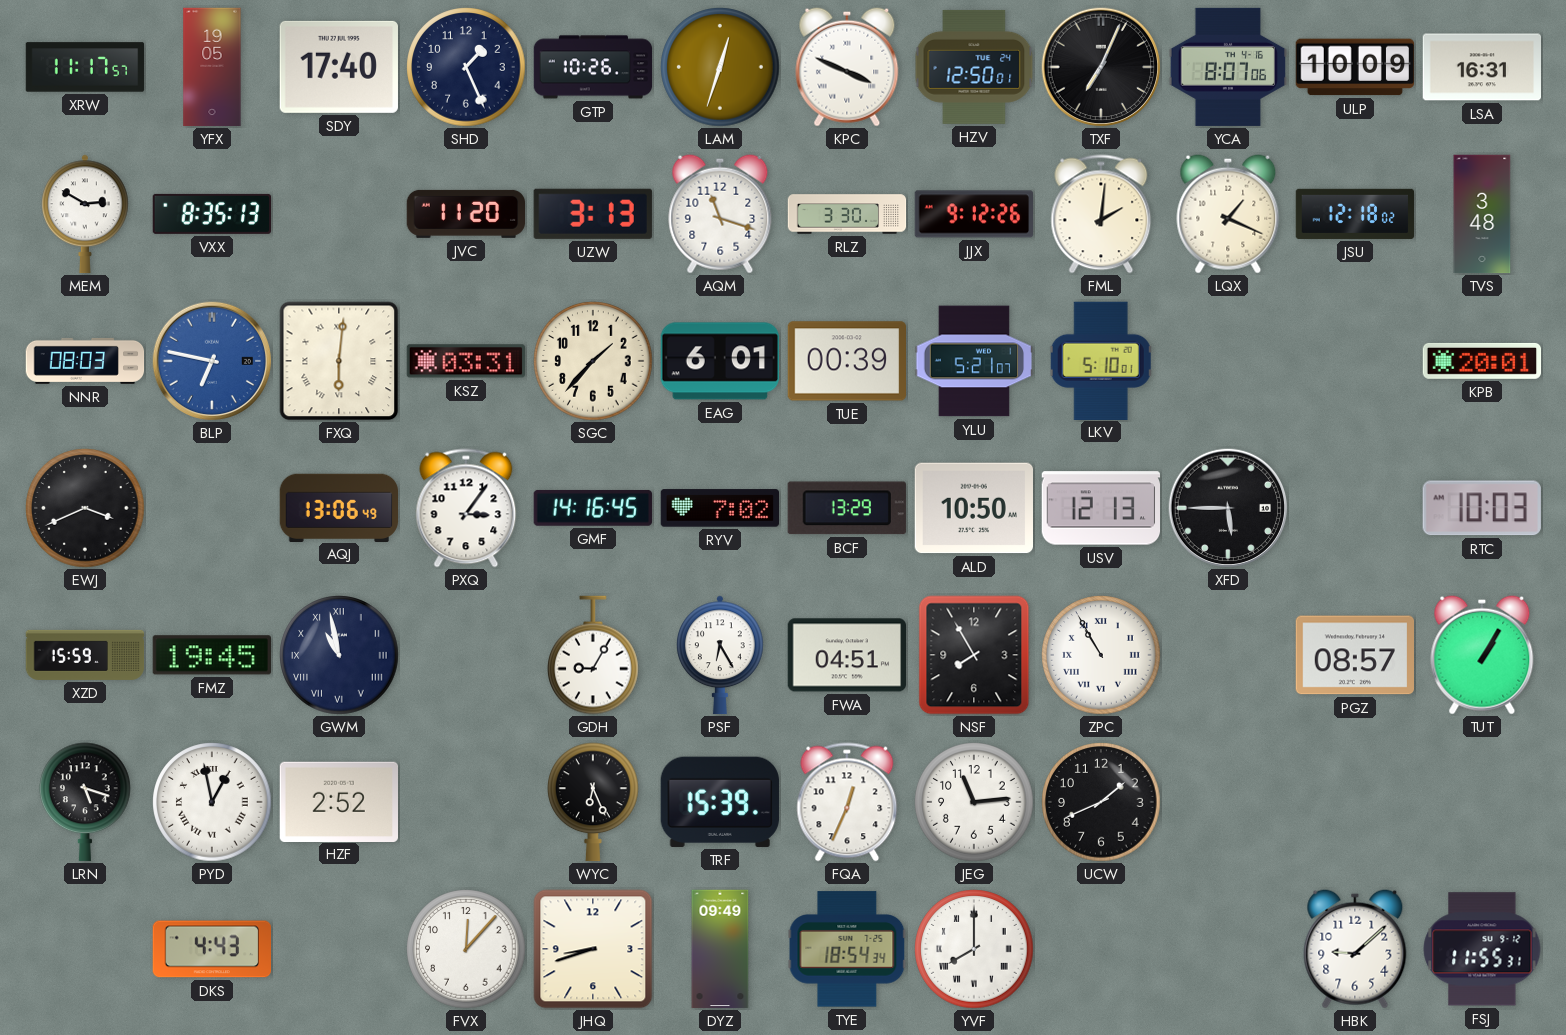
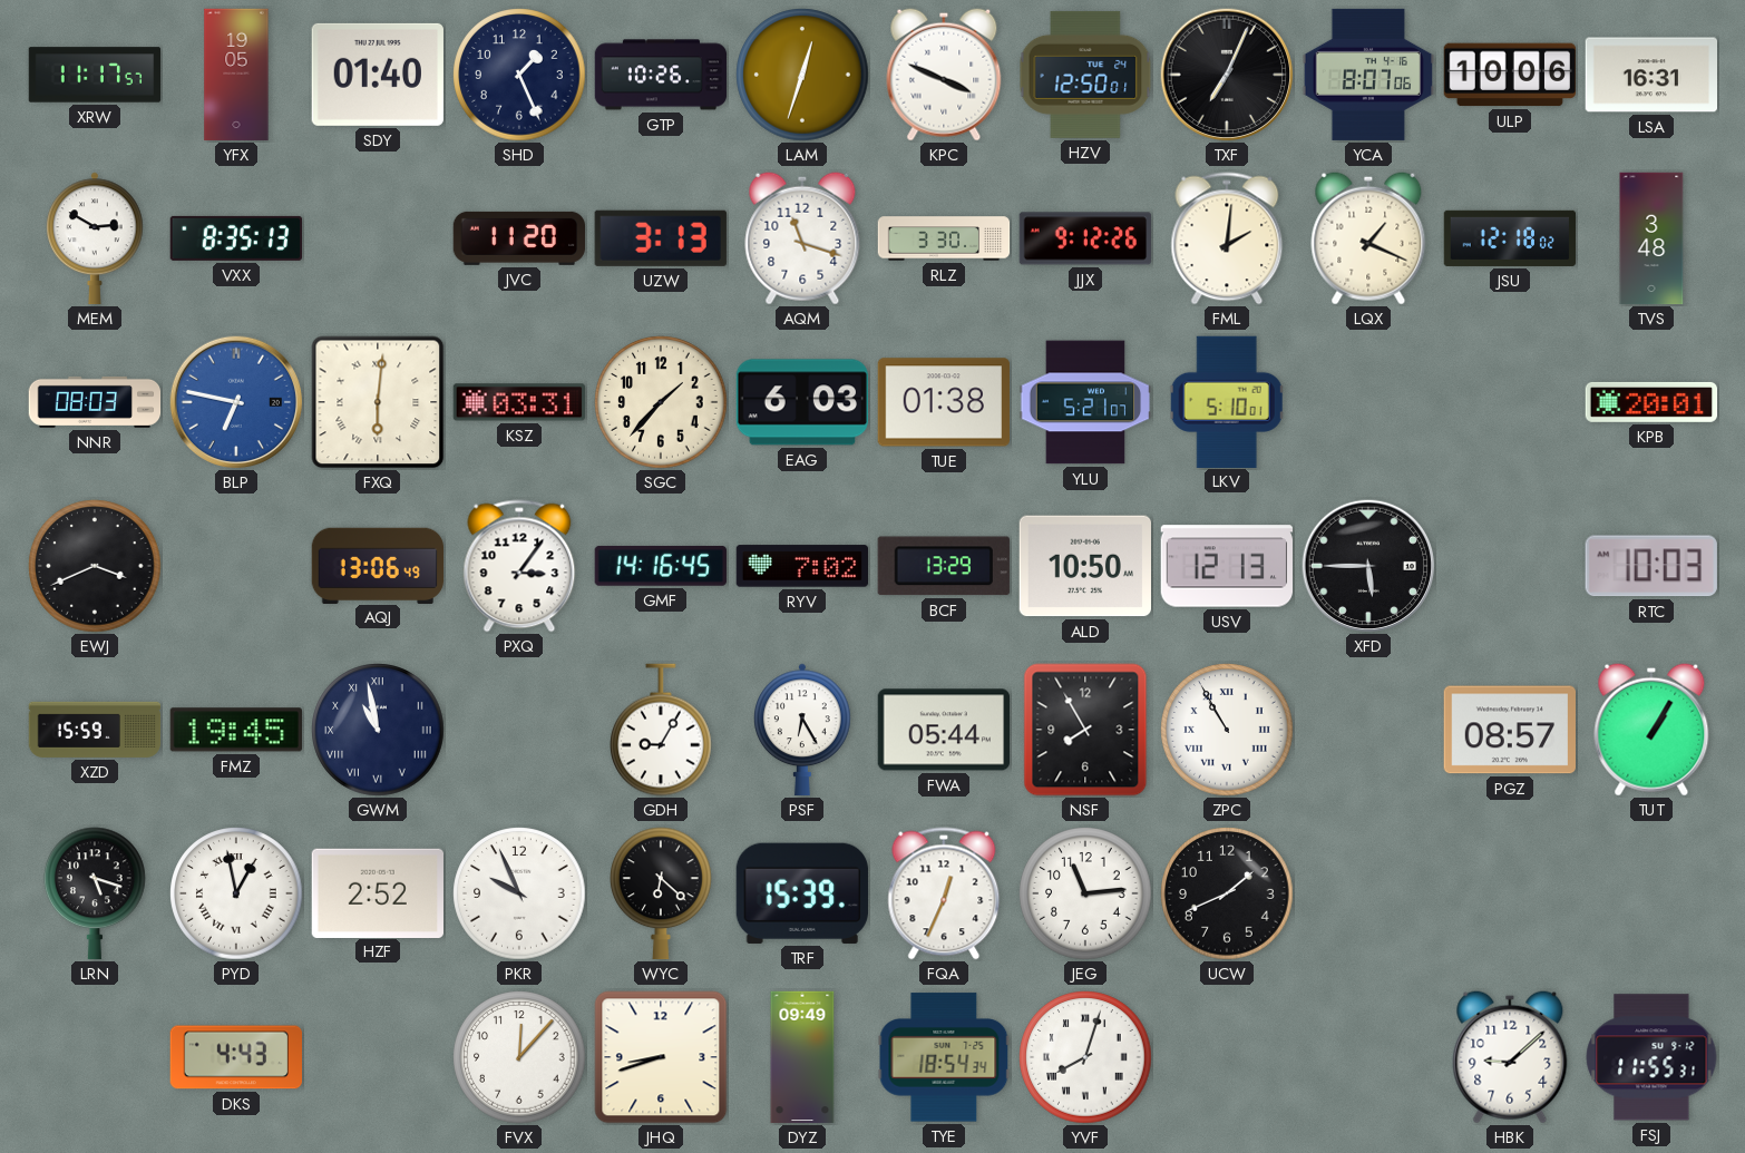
SDY: 17:40 -> 01:40
ULP: 10:09 -> 10:06
EAG: 6:01 -> 6:03
TUE: 00:39 -> 01:38
FWA: 04:51 -> 05:44
PKR: none -> 9:56
WYC: 6:26 -> 6:22
YVF: 8:00 -> 8:03
